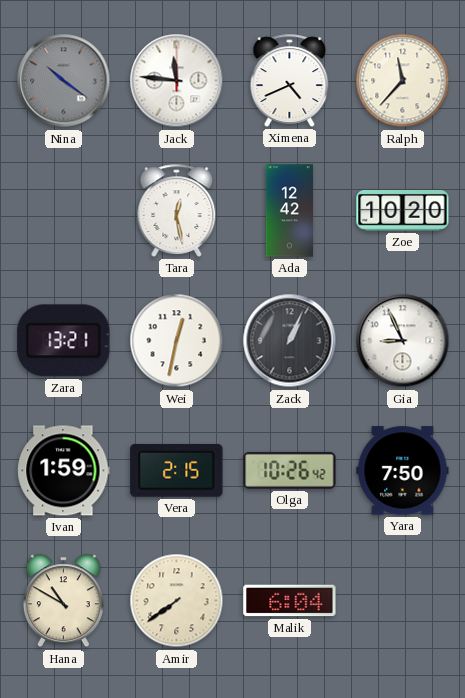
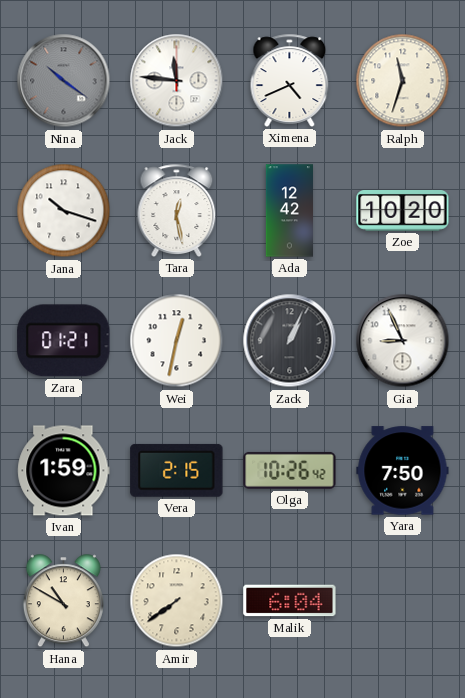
Ralph: 11:37 -> 11:33
Jana: none -> 10:18
Zara: 13:21 -> 01:21
